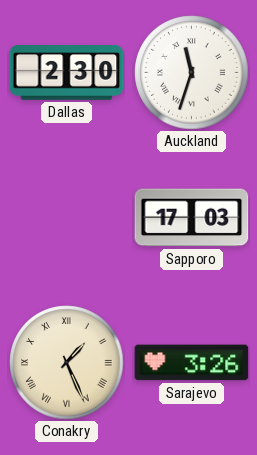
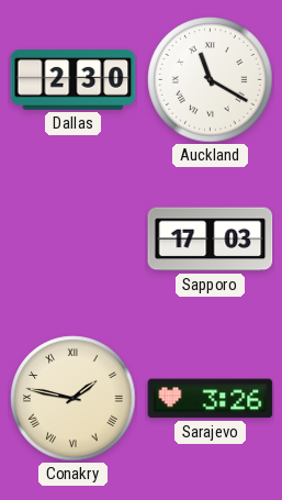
Auckland: 11:33 -> 11:20
Conakry: 1:26 -> 1:47
